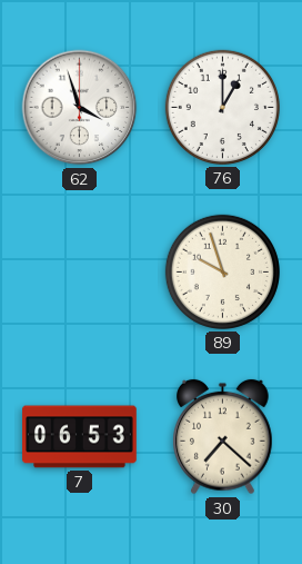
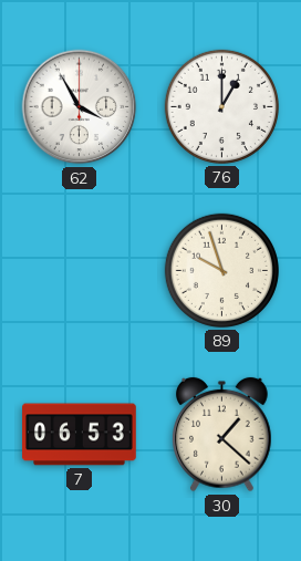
62: 3:57 -> 3:55
30: 7:22 -> 1:22
